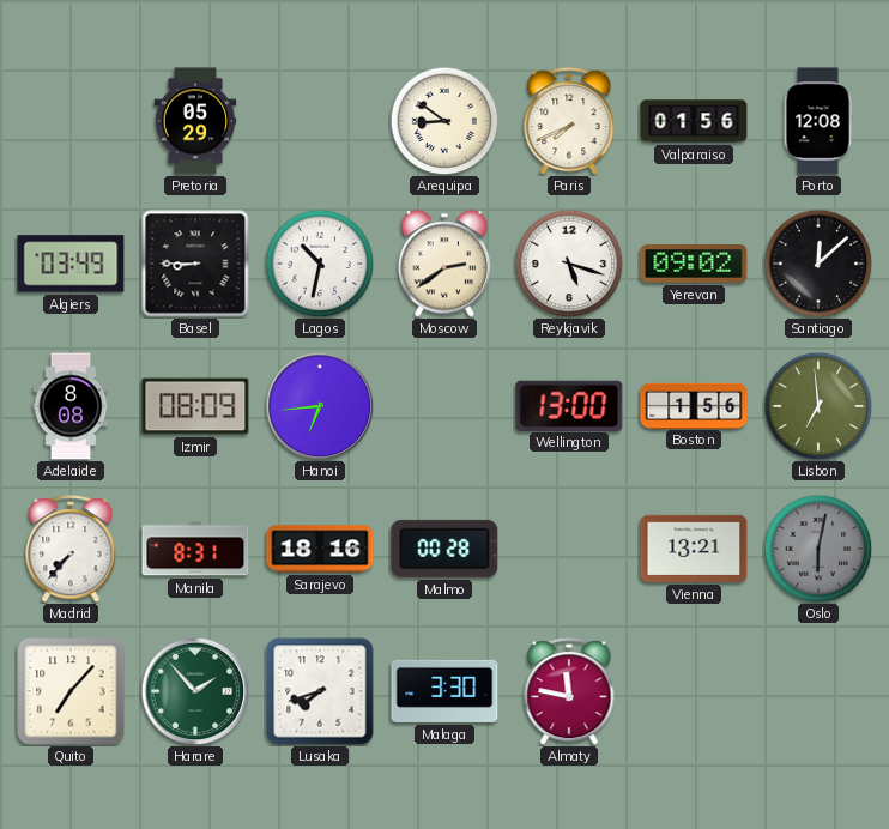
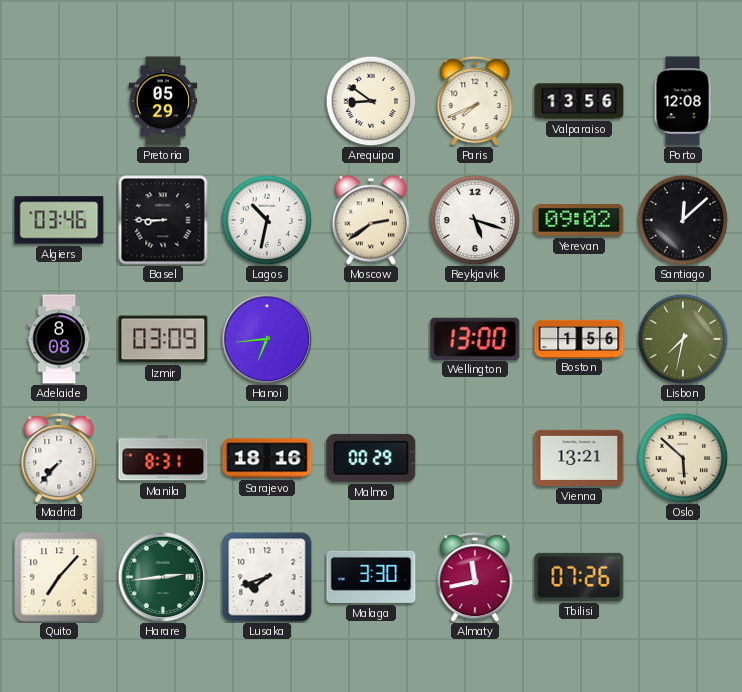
Valparaiso: 01:56 -> 13:56
Algiers: 03:49 -> 03:46
Izmir: 08:09 -> 03:09
Lisbon: 6:59 -> 7:32
Malmo: 00:28 -> 00:29
Oslo: 6:02 -> 5:52
Oslo dial: grey -> cream
Harare: 1:53 -> 2:44
Almaty: 11:47 -> 11:43
Tbilisi: none -> 07:26
